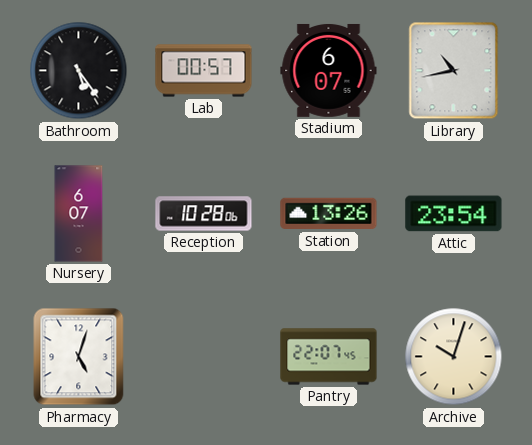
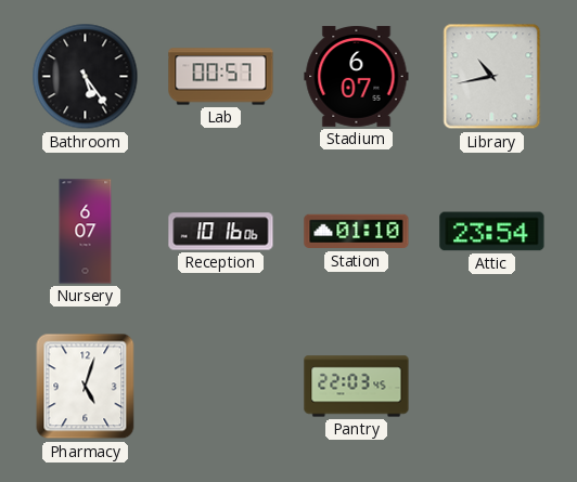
Reception: 10:28 -> 10:16
Station: 13:26 -> 01:10
Pantry: 22:07 -> 22:03
Archive: 10:03 -> none
